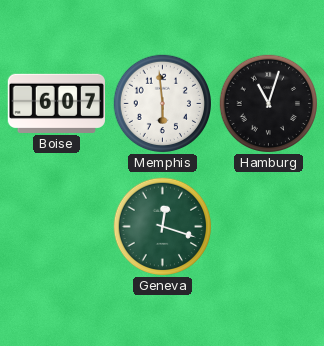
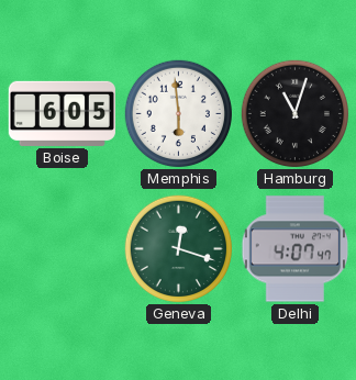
Boise: 6:07 -> 6:05
Delhi: none -> 4:07
